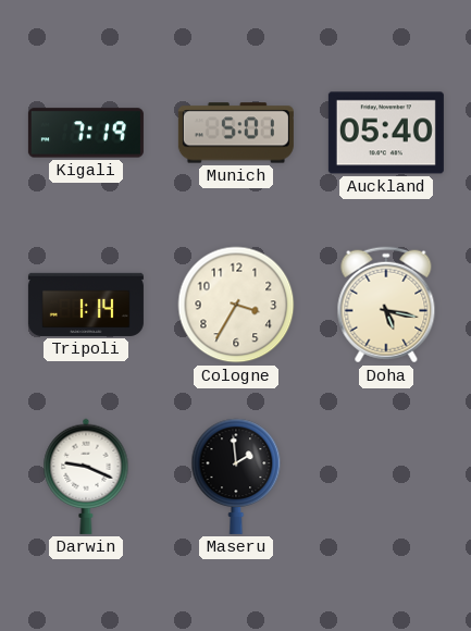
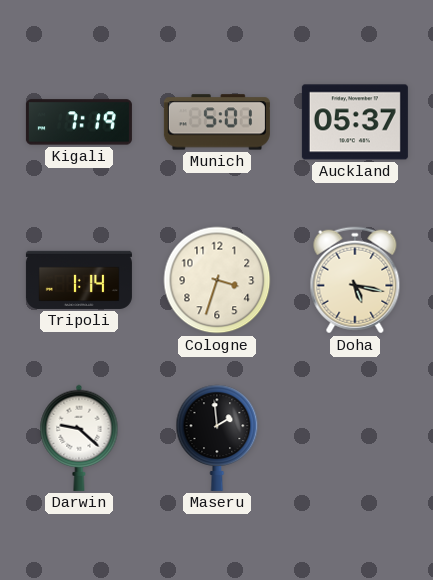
Auckland: 05:40 -> 05:37
Cologne: 3:35 -> 3:33
Darwin: 9:19 -> 9:22
